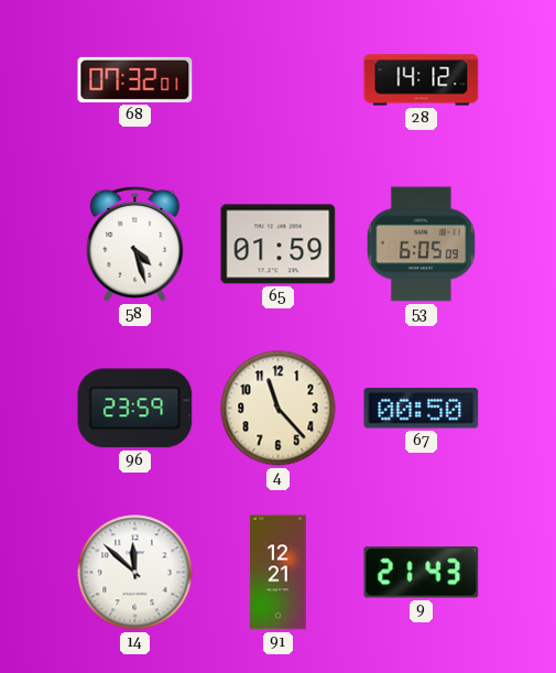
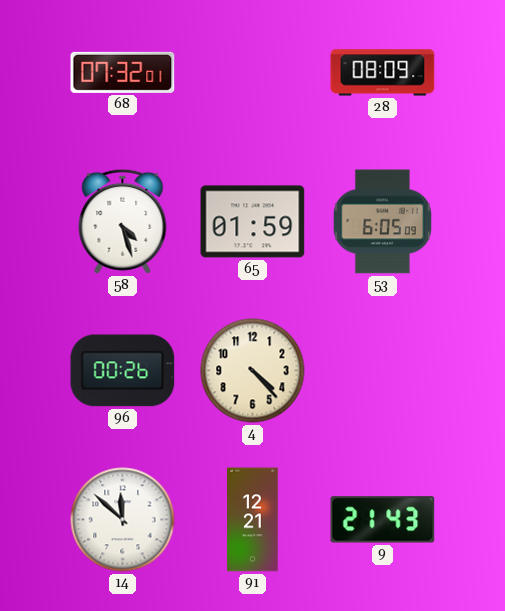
28: 14:12 -> 08:09
96: 23:59 -> 00:26
4: 11:23 -> 4:23
67: 00:50 -> none
